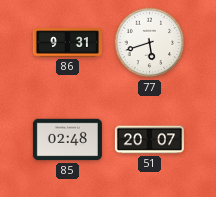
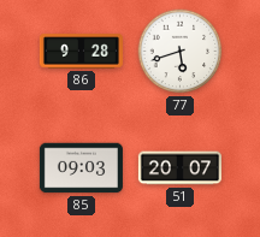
86: 9:31 -> 9:28
85: 02:48 -> 09:03
